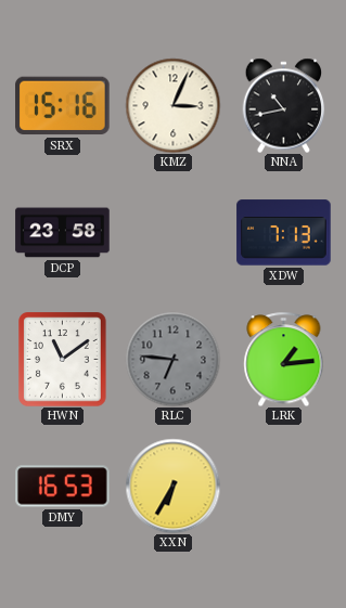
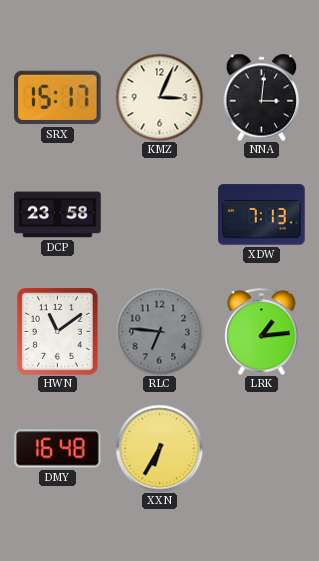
SRX: 15:16 -> 15:17
NNA: 10:43 -> 3:01
DMY: 16:53 -> 16:48
